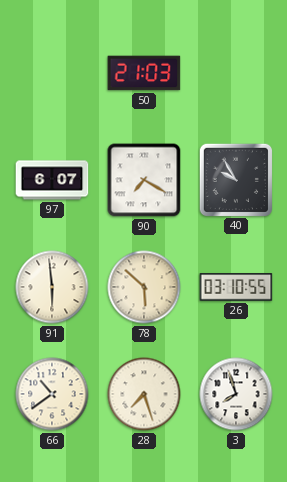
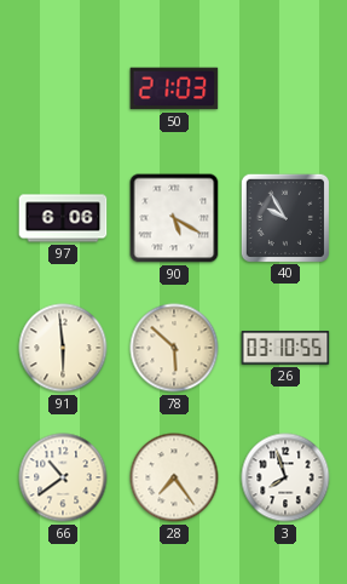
97: 6:07 -> 6:06
90: 7:20 -> 5:20
28: 7:27 -> 7:24
